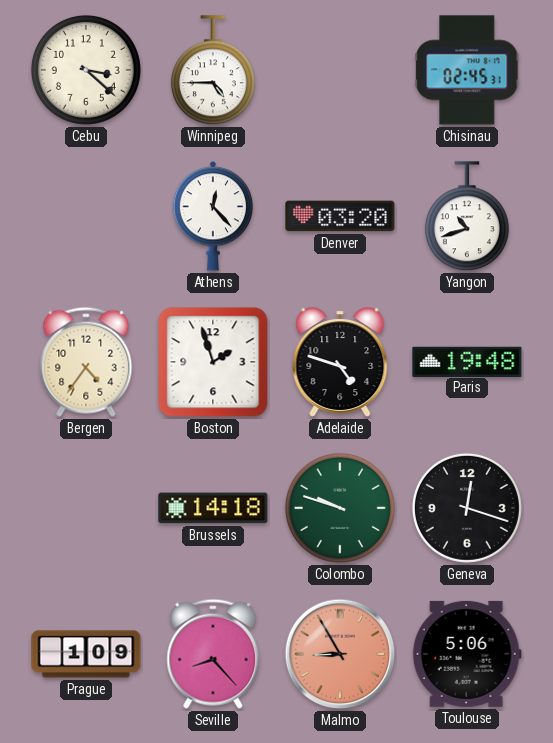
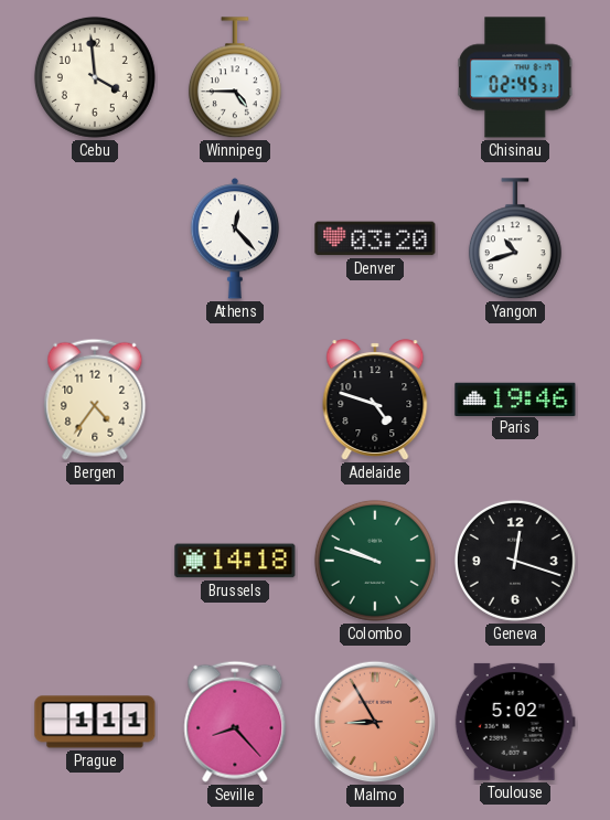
Cebu: 3:22 -> 3:59
Boston: 1:57 -> none
Paris: 19:48 -> 19:46
Prague: 1:09 -> 1:11
Toulouse: 5:06 -> 5:02
